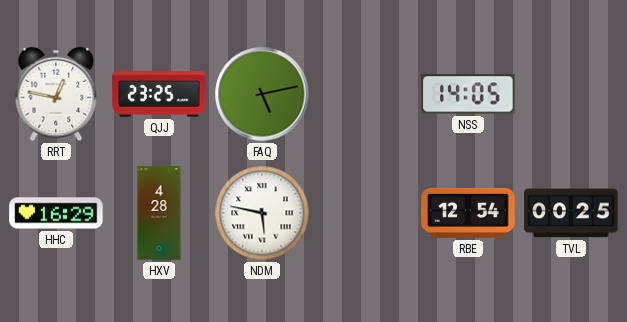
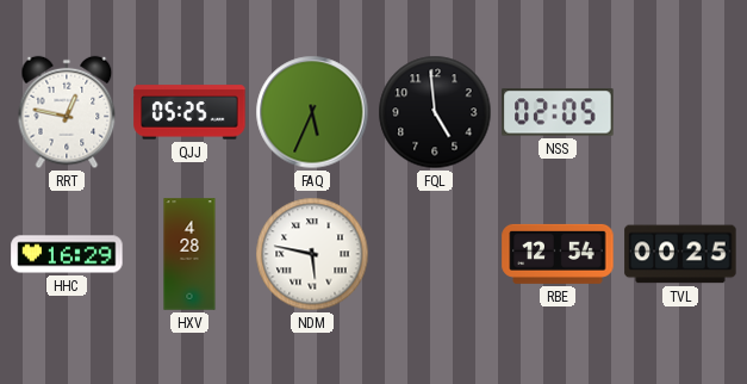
QJJ: 23:25 -> 05:25
FAQ: 5:13 -> 5:34
FQL: none -> 4:59
NSS: 14:05 -> 02:05
